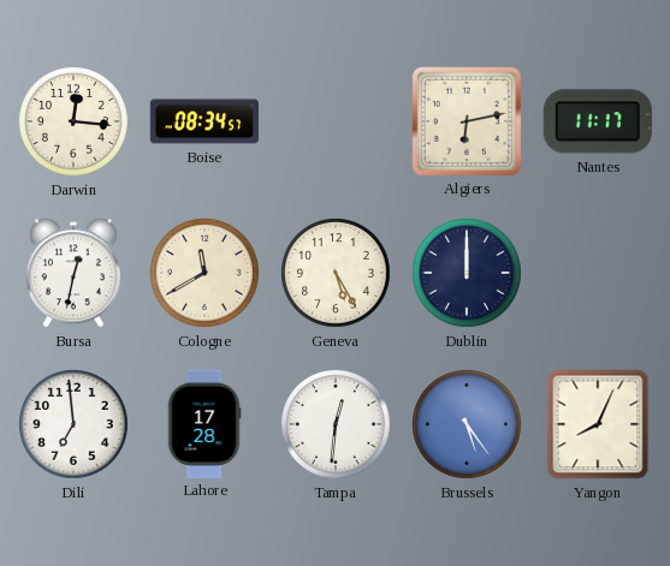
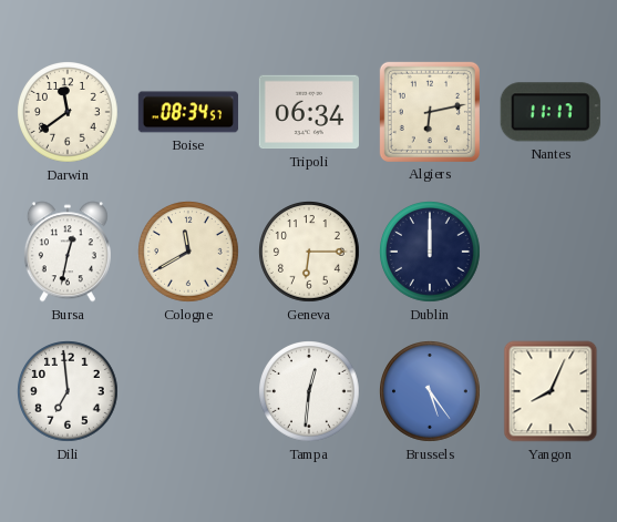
Darwin: 12:16 -> 11:39
Tripoli: none -> 06:34
Geneva: 5:25 -> 6:15
Lahore: 17:28 -> none
